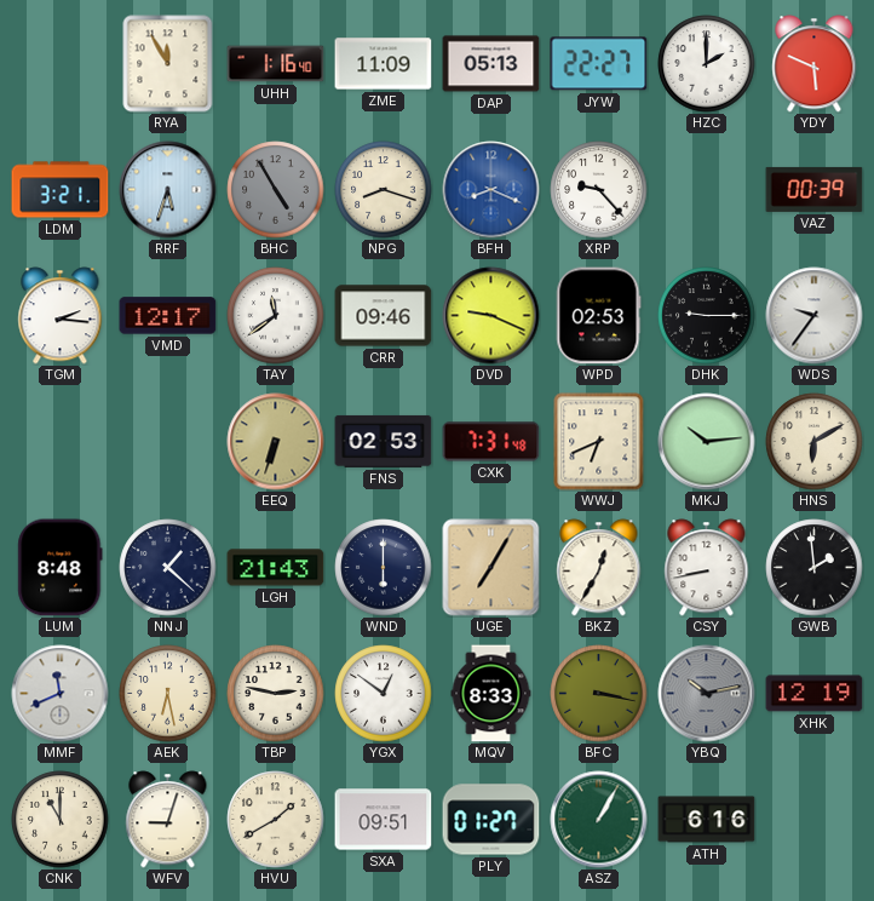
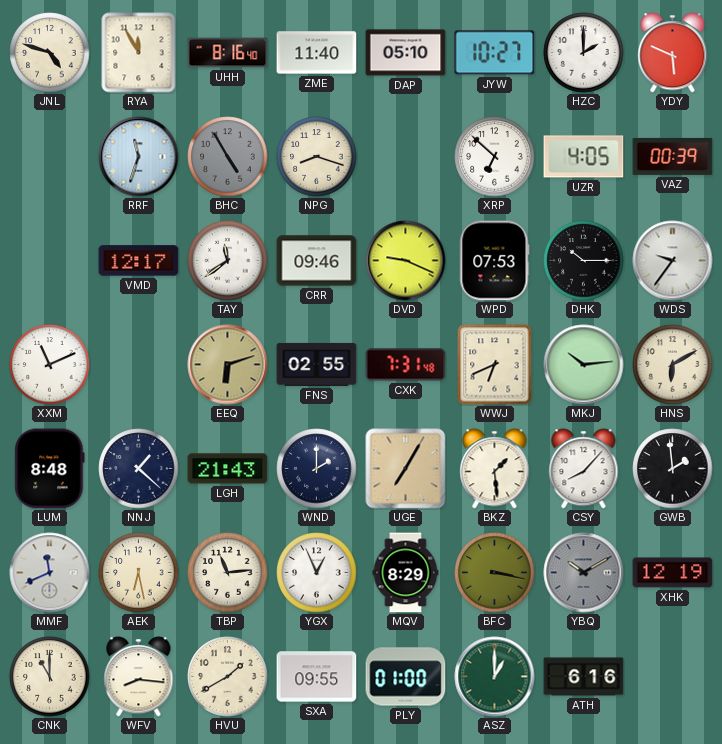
JNL: none -> 4:48
UHH: 1:16 -> 8:16
ZME: 11:09 -> 11:40
DAP: 05:13 -> 05:10
JYW: 22:27 -> 10:27
LDM: 3:21 -> none
RRF: 5:33 -> 11:33
BFH: 8:19 -> none
XRP: 9:23 -> 6:52
UZR: none -> 4:05
TGM: 2:16 -> none
WPD: 02:53 -> 07:53
DHK: 9:15 -> 10:15
XXM: none -> 11:11
EEQ: 6:33 -> 6:12
FNS: 02:53 -> 02:55
WND: 6:00 -> 2:00
BKZ: 12:35 -> 1:29
CSY: 8:43 -> 8:07
TBP: 2:47 -> 11:14
YGX: 12:51 -> 12:56
MQV: 8:33 -> 8:29
YBQ: 10:13 -> 10:10
WFV: 9:03 -> 8:16
SXA: 09:51 -> 09:55
PLY: 01:27 -> 01:00
ASZ: 1:05 -> 1:00
